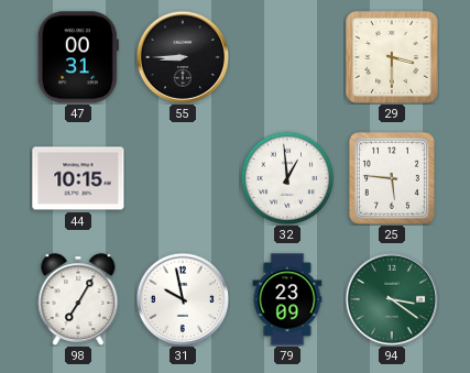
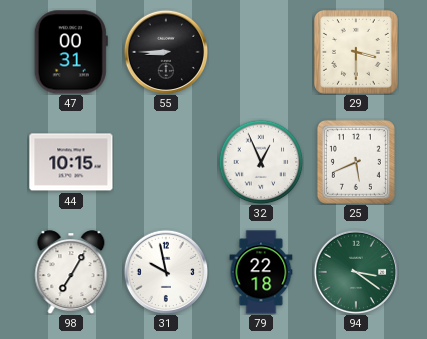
32: 12:59 -> 12:56
25: 5:46 -> 5:41
79: 23:09 -> 22:18
